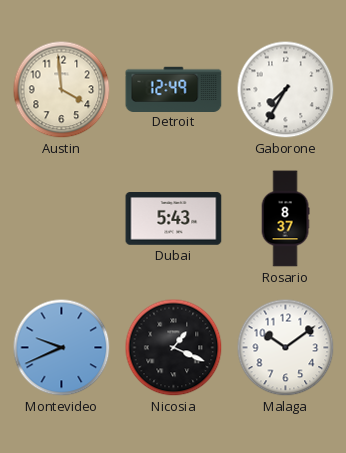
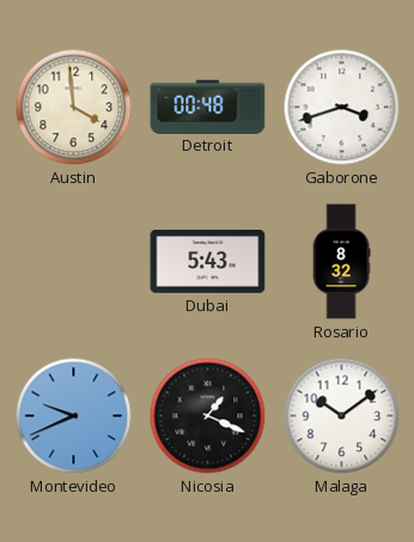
Detroit: 12:49 -> 00:48
Gaborone: 7:35 -> 3:42
Rosario: 8:37 -> 8:32
